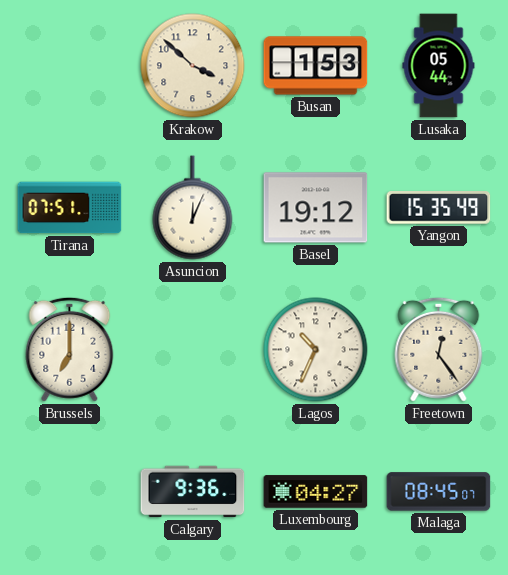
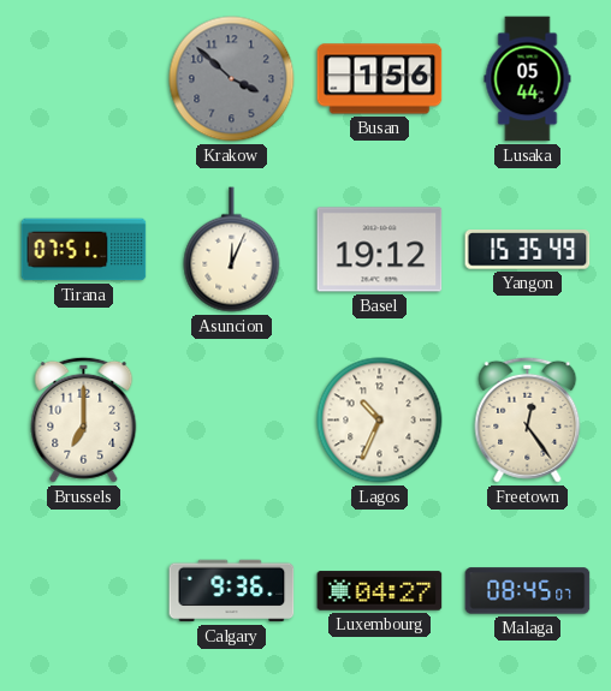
Krakow dial: cream -> grey
Busan: 1:53 -> 1:56
